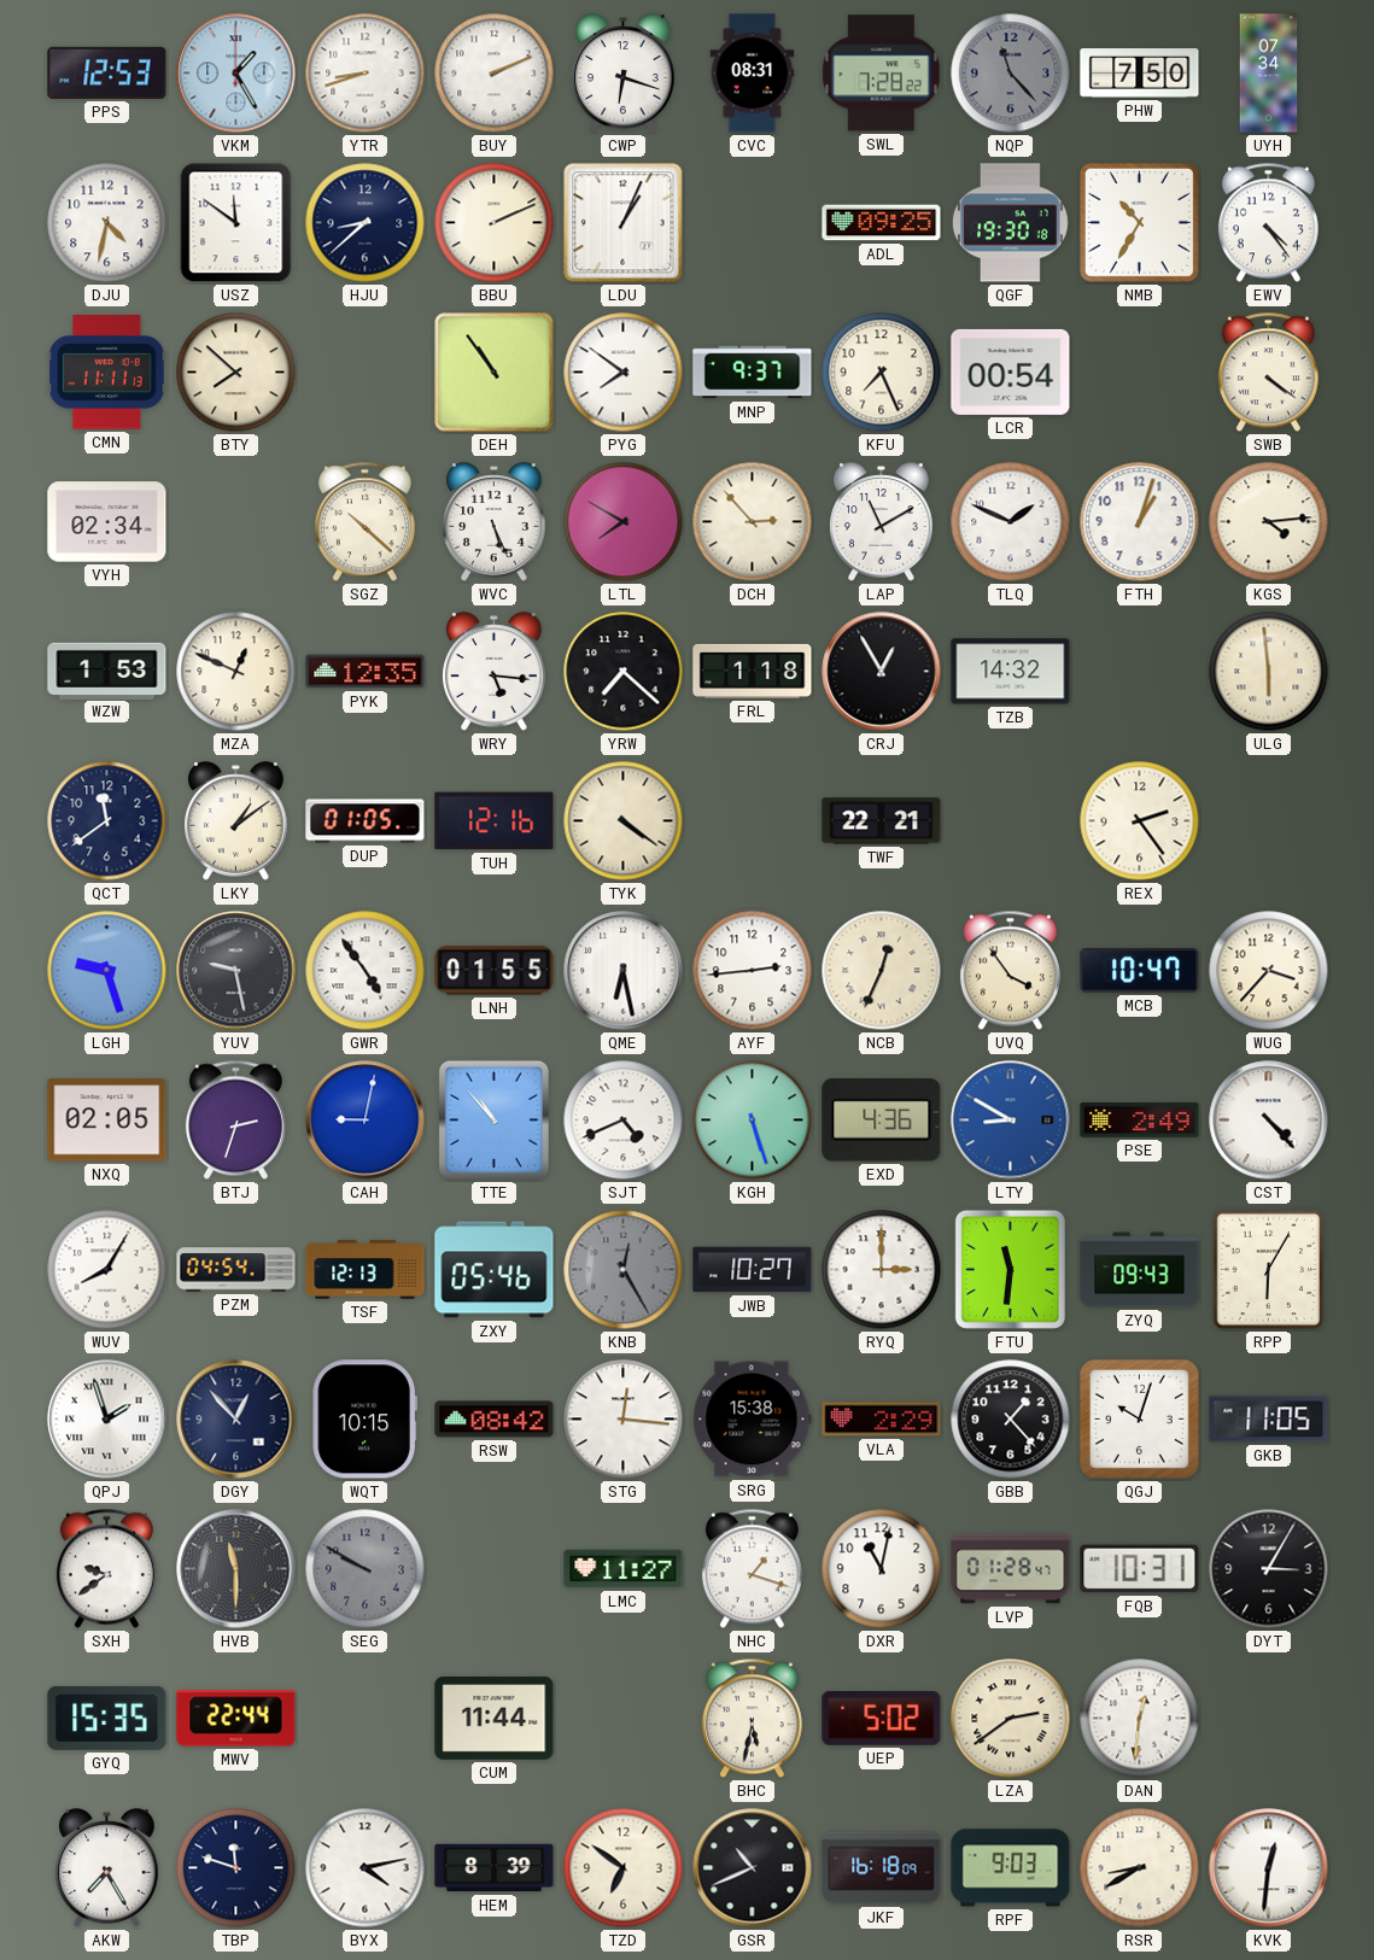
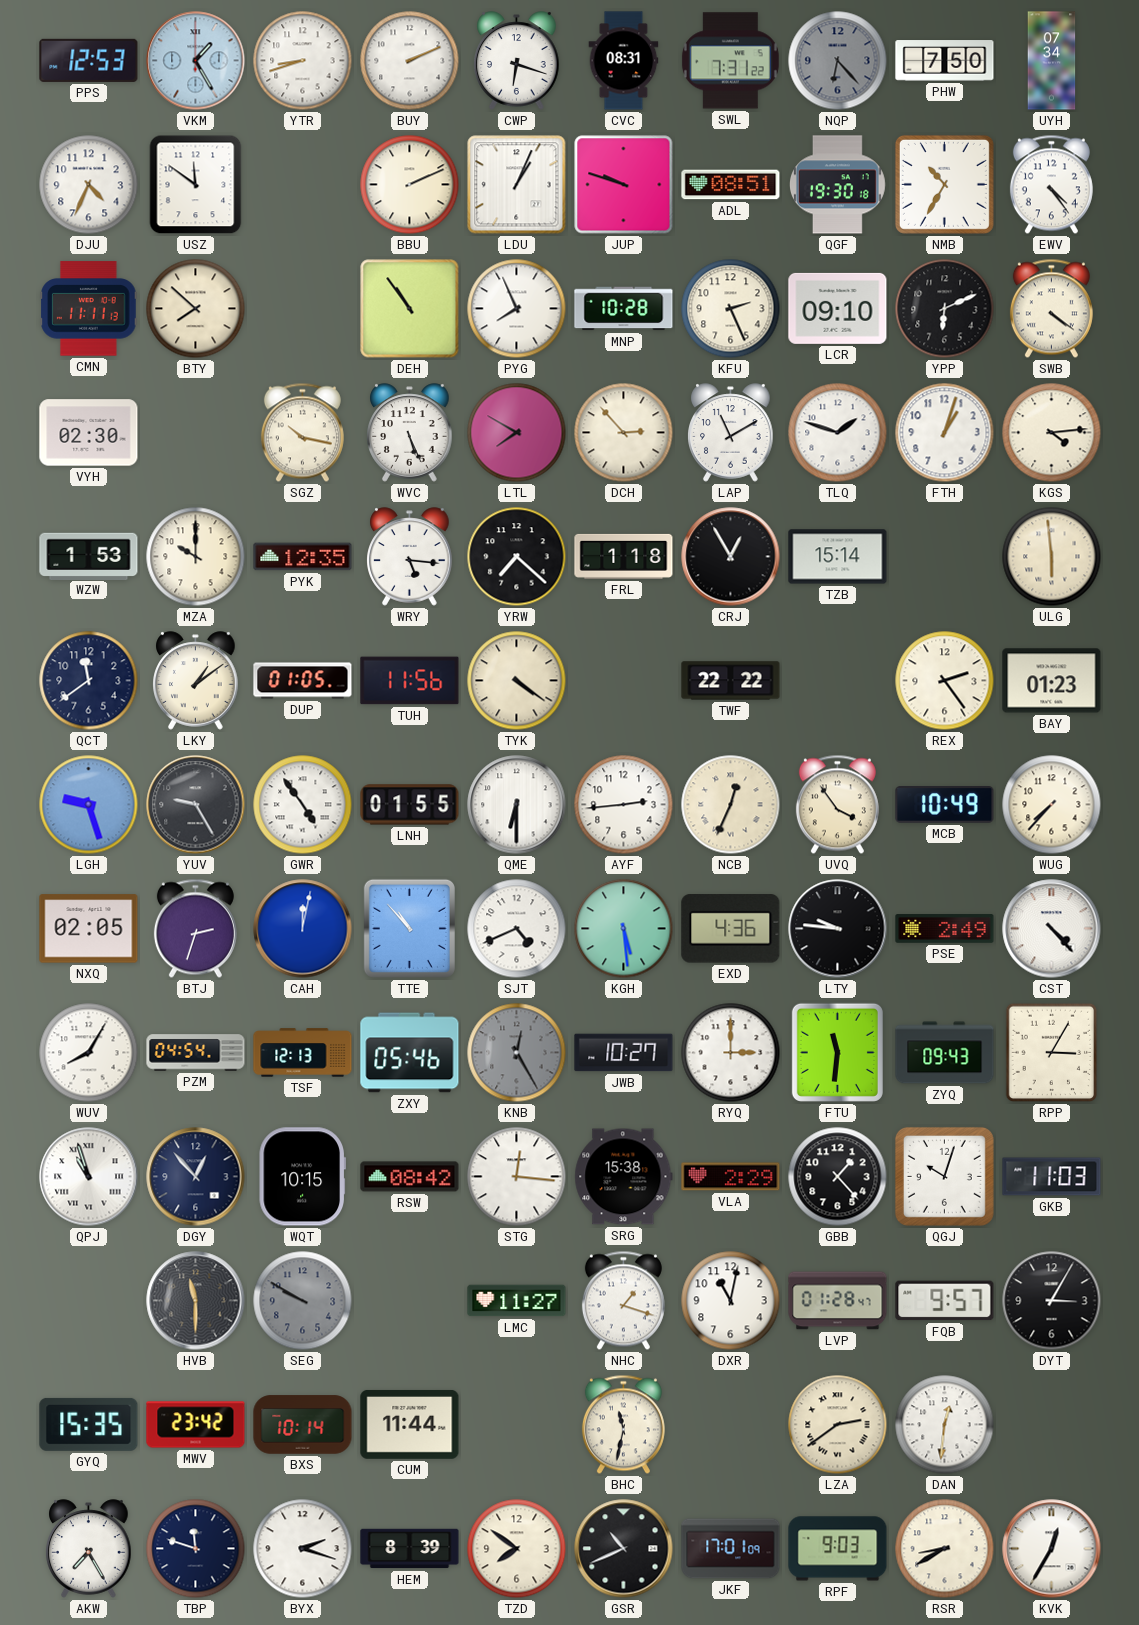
SWL: 7:28 -> 7:31
NQP: 11:23 -> 6:23
DJU: 4:32 -> 4:34
HJU: 8:38 -> none
JUP: none -> 9:48
ADL: 09:25 -> 08:51
PYG: 7:51 -> 7:56
MNP: 9:37 -> 10:28
KFU: 7:26 -> 2:26
LCR: 00:54 -> 09:10
YPP: none -> 6:11
VYH: 02:34 -> 02:30
SGZ: 10:22 -> 10:17
TLQ: 1:49 -> 1:48
MZA: 12:49 -> 10:00
TZB: 14:32 -> 15:14
TUH: 12:16 -> 11:56
TWF: 22:21 -> 22:22
BAY: none -> 01:23
YUV: 9:28 -> 9:25
QME: 6:28 -> 6:30
MCB: 10:47 -> 10:49
WUG: 3:37 -> 7:37
CAH: 9:02 -> 12:02
KGH: 5:27 -> 5:29
LTY: 8:50 -> 9:46
LTY dial: blue -> black
RPP: 6:05 -> 3:05
QPJ: 1:57 -> 10:57
GKB: 11:05 -> 11:03
SXH: 9:39 -> none
FQB: 10:31 -> 9:57
MWV: 22:44 -> 23:42
BXS: none -> 10:14
BHC: 5:32 -> 11:32
UEP: 5:02 -> none
BYX: 4:13 -> 2:18
TZD: 6:51 -> 7:51
JKF: 16:18 -> 17:01
KVK: 12:31 -> 12:35
